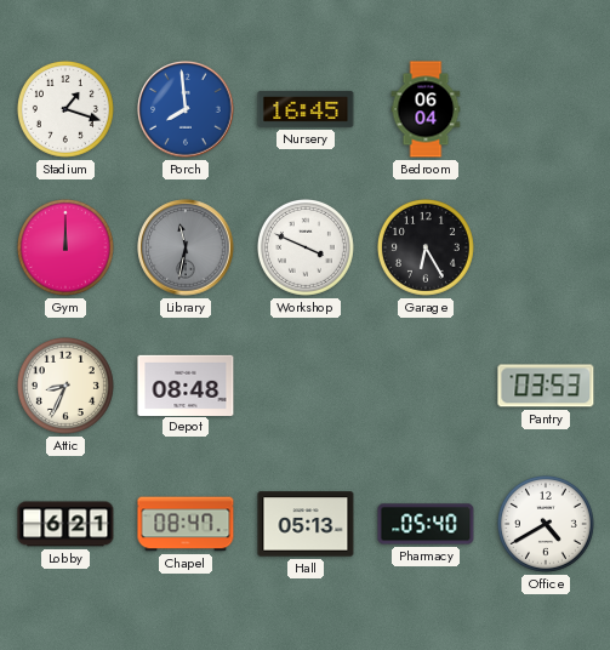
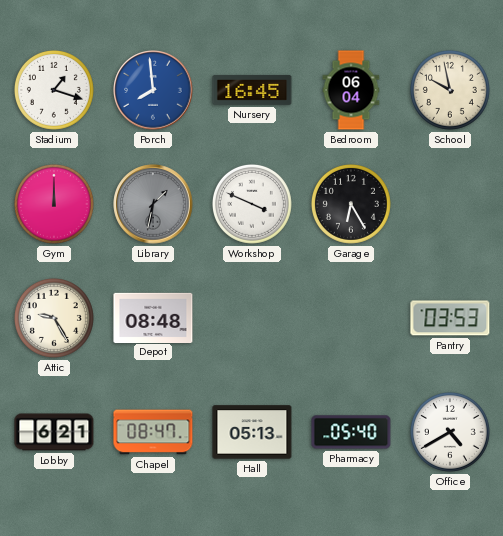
School: none -> 9:58
Library: 11:32 -> 1:32
Attic: 8:34 -> 9:25
